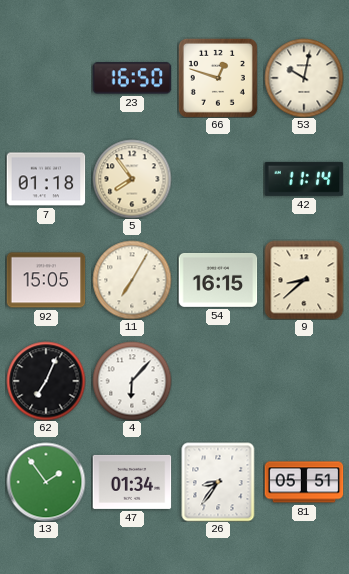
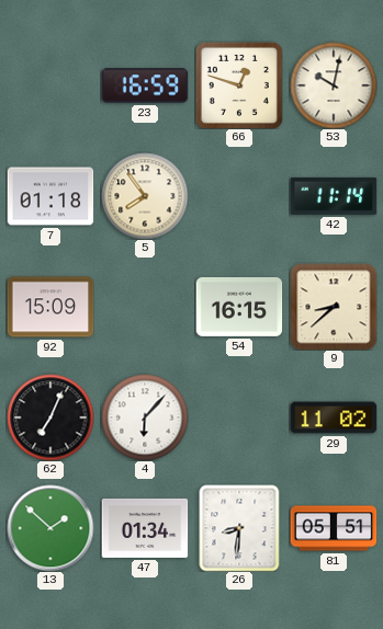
23: 16:50 -> 16:59
92: 15:05 -> 15:09
11: 7:05 -> none
29: none -> 11:02
13: 1:54 -> 1:52
26: 8:36 -> 8:31
